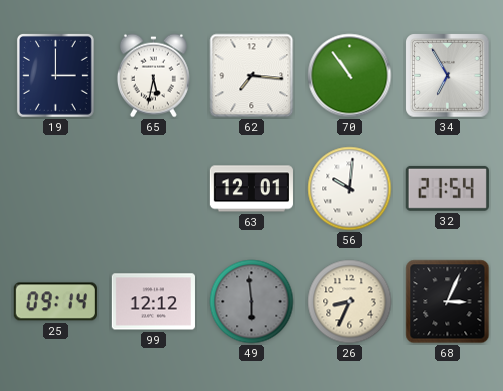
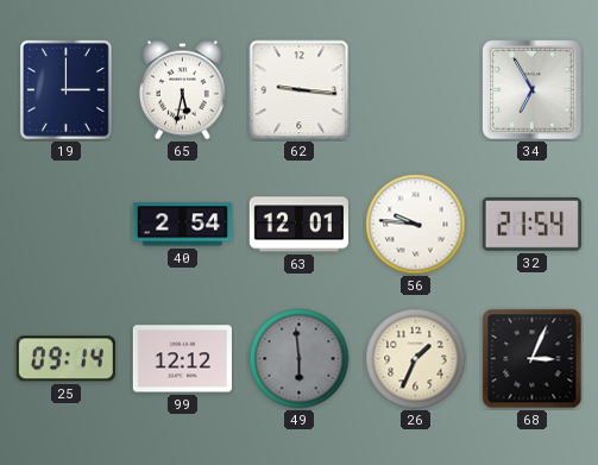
62: 7:16 -> 9:16
70: 10:54 -> none
40: none -> 2:54
56: 10:01 -> 9:46
26: 8:34 -> 1:34
